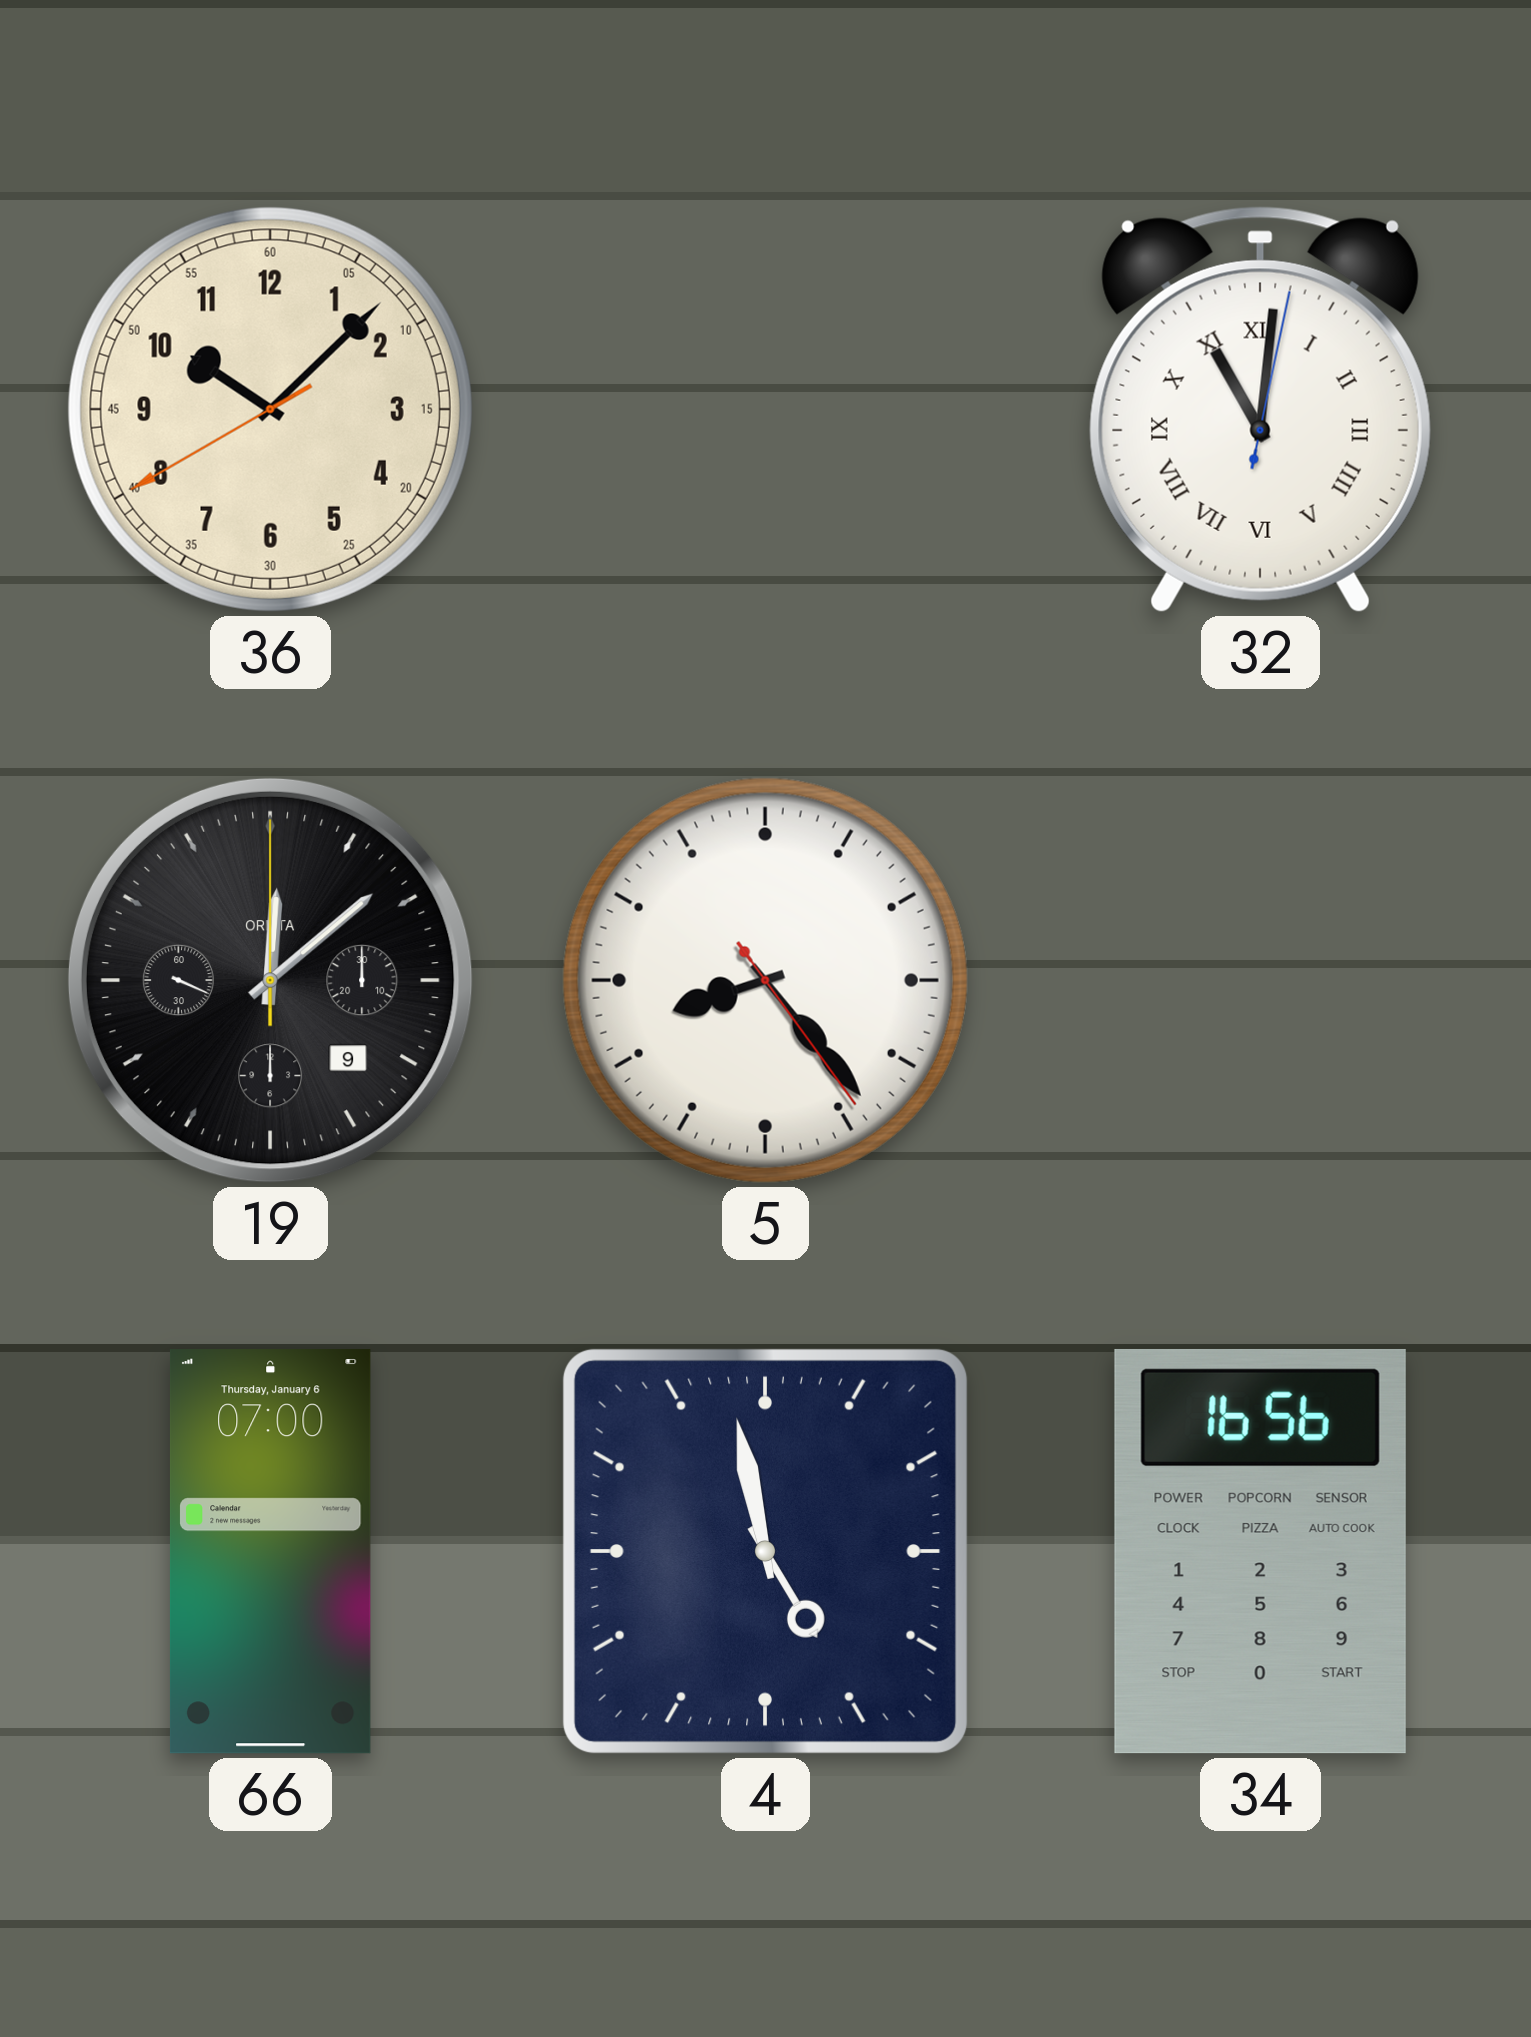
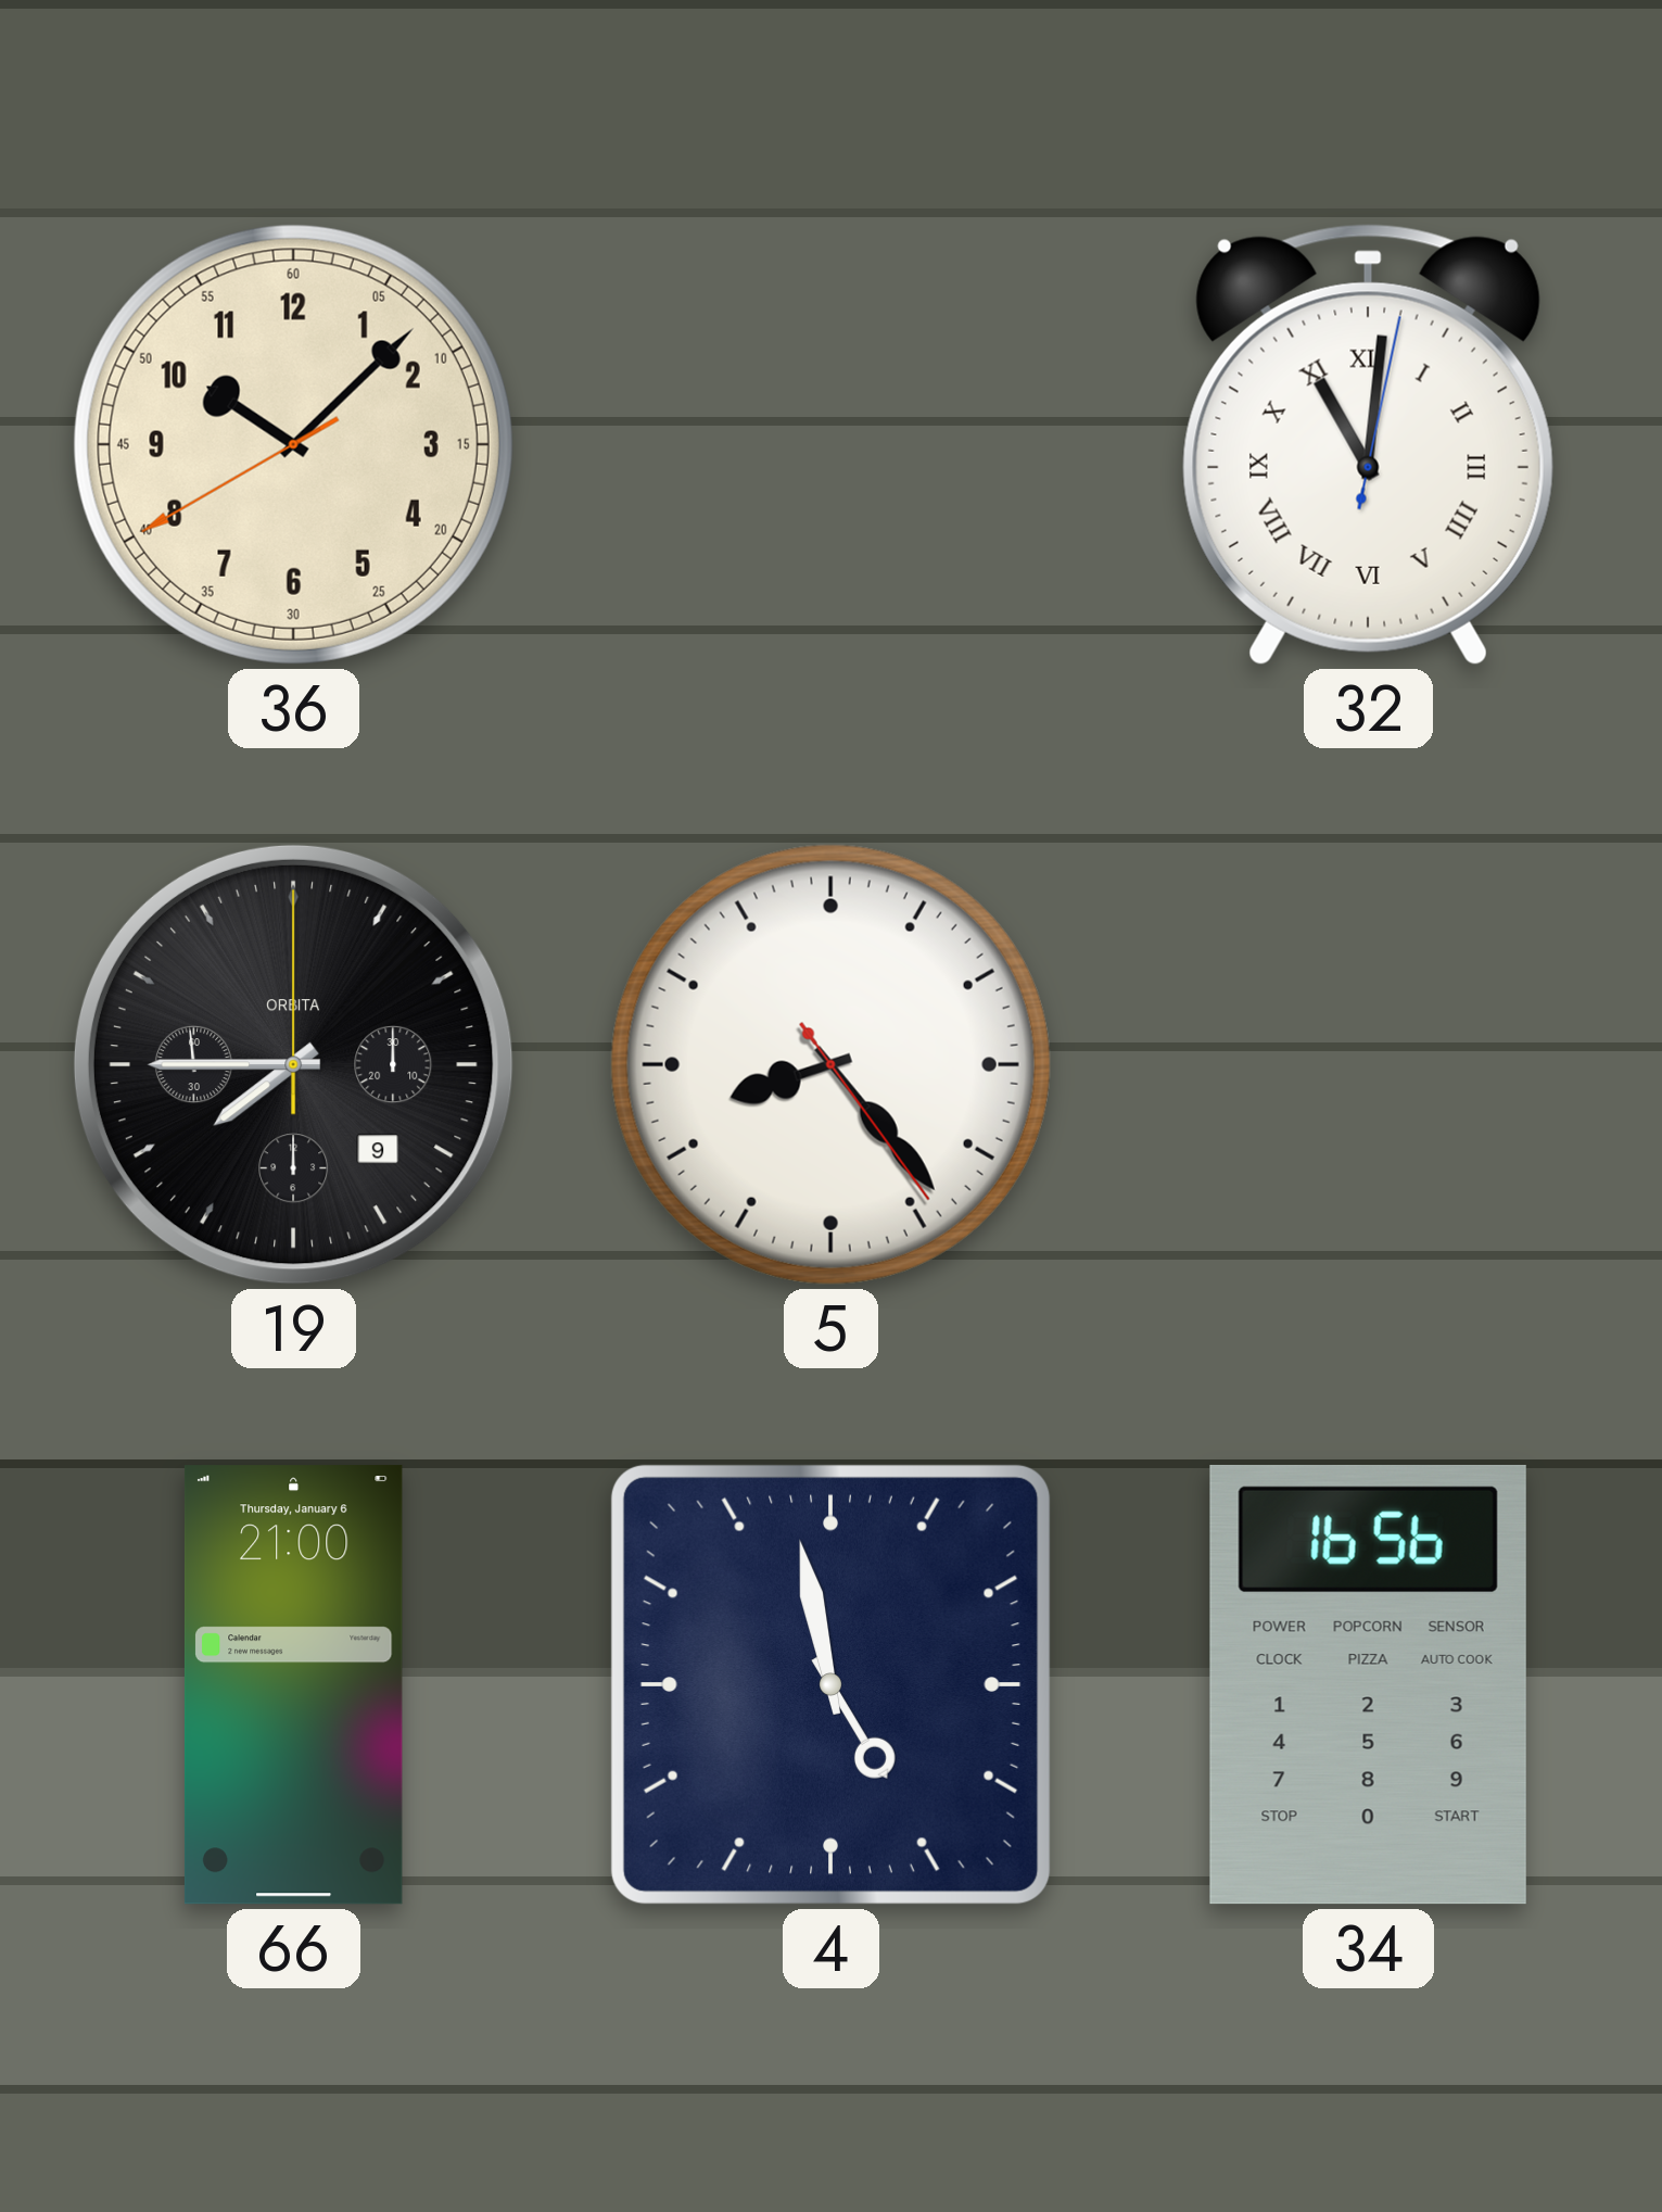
19: 12:08 -> 7:44
66: 07:00 -> 21:00
